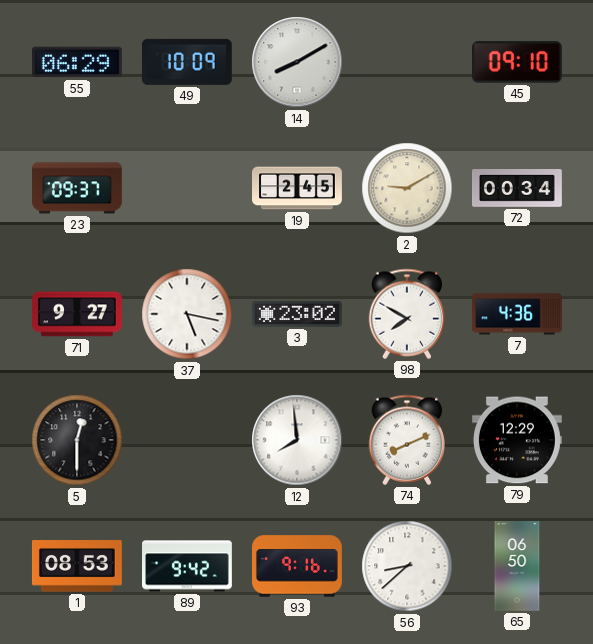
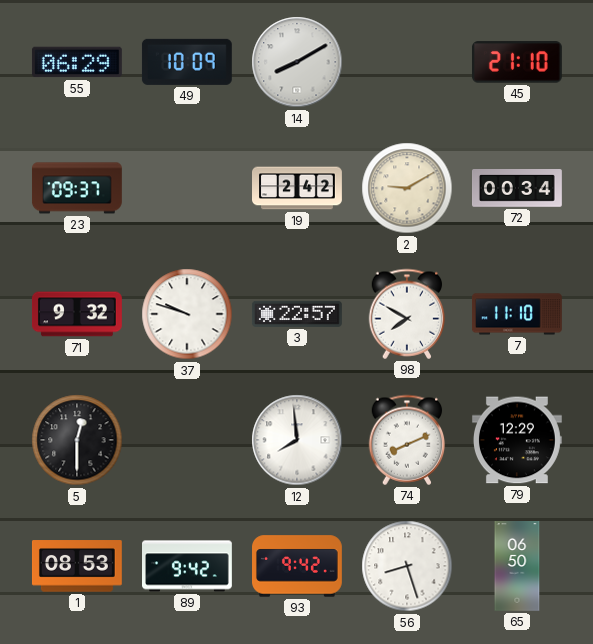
45: 09:10 -> 21:10
19: 2:45 -> 2:42
71: 9:27 -> 9:32
37: 5:17 -> 9:48
3: 23:02 -> 22:57
7: 4:36 -> 11:10
93: 9:16 -> 9:42
56: 8:38 -> 8:27
